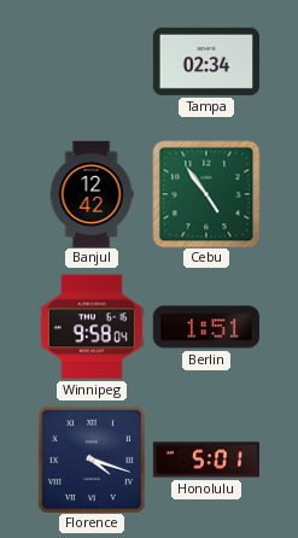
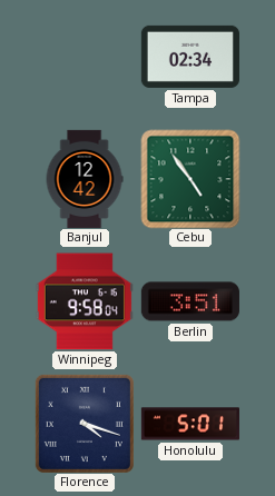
Berlin: 1:51 -> 3:51
